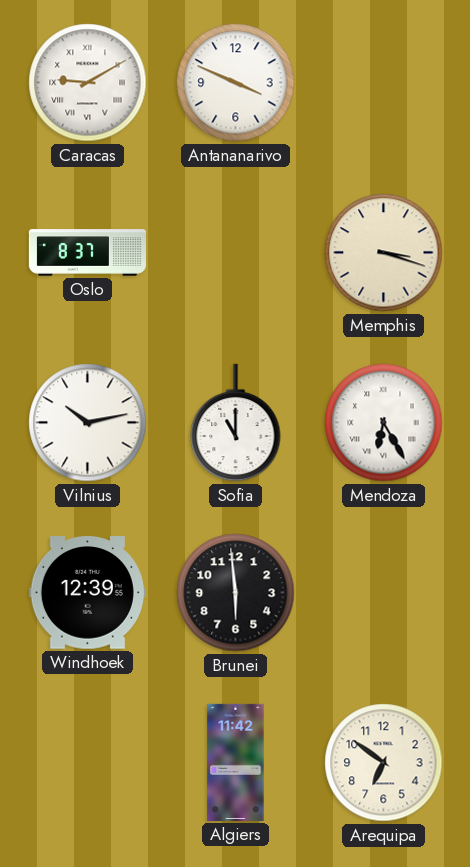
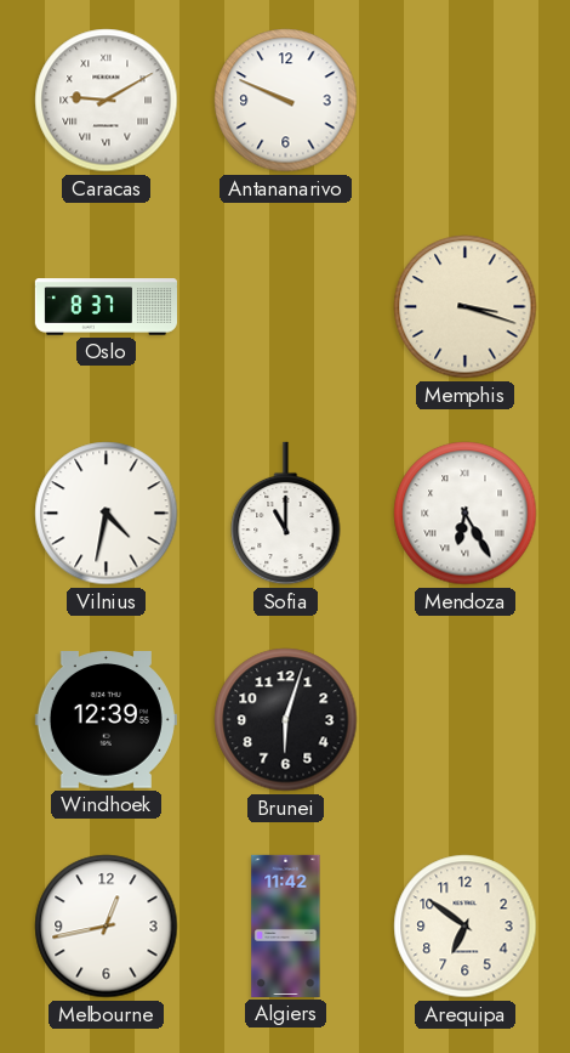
Antananarivo: 3:49 -> 9:49
Vilnius: 10:13 -> 4:32
Brunei: 5:59 -> 6:03
Melbourne: none -> 12:43
